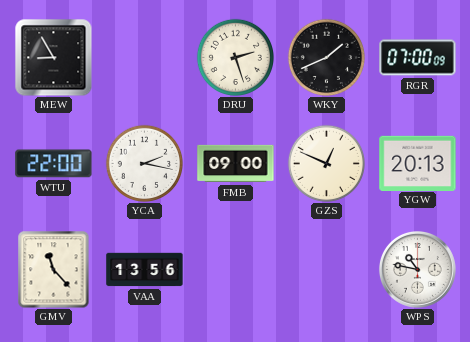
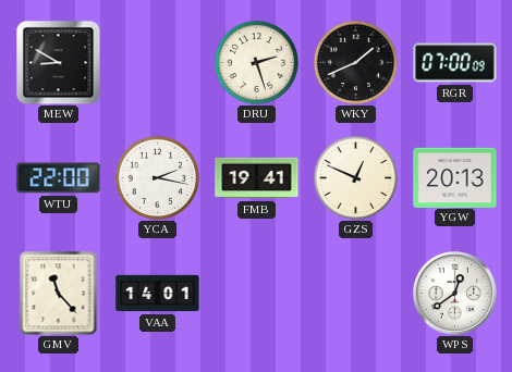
MEW: 8:55 -> 8:50
FMB: 09:00 -> 19:41
VAA: 13:56 -> 14:01
WPS: 10:47 -> 12:39
